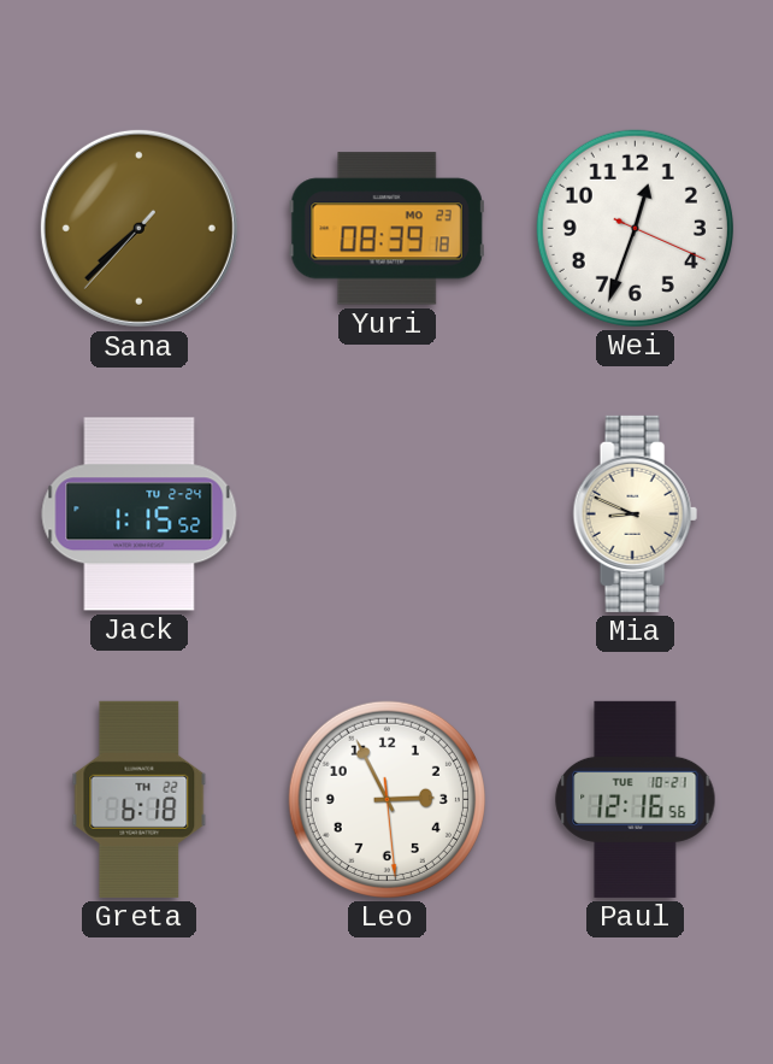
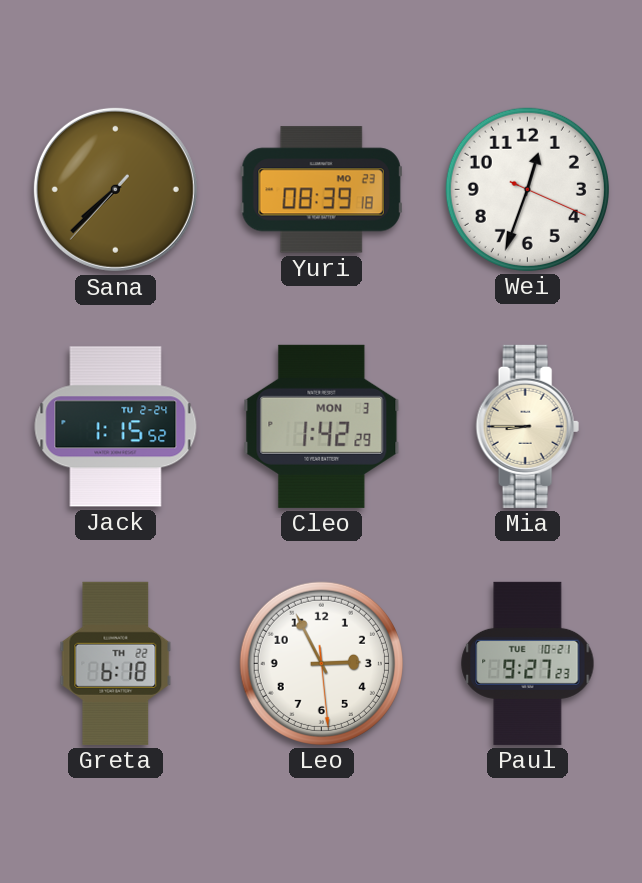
Cleo: none -> 1:42
Mia: 8:49 -> 8:45
Paul: 12:16 -> 9:27
